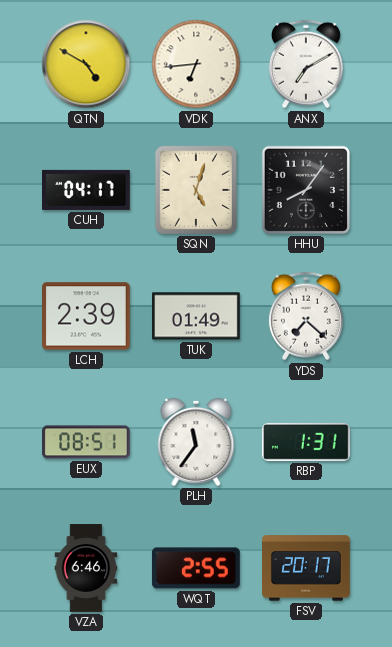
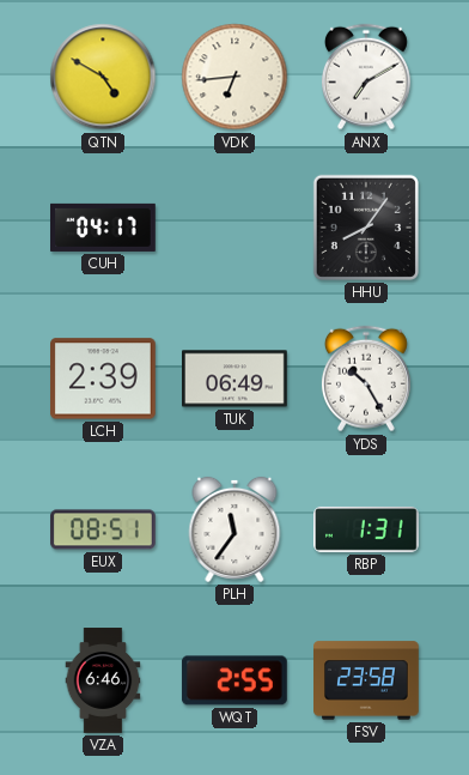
SQN: 5:03 -> none
TUK: 01:49 -> 06:49
YDS: 7:22 -> 10:25
FSV: 20:17 -> 23:58
